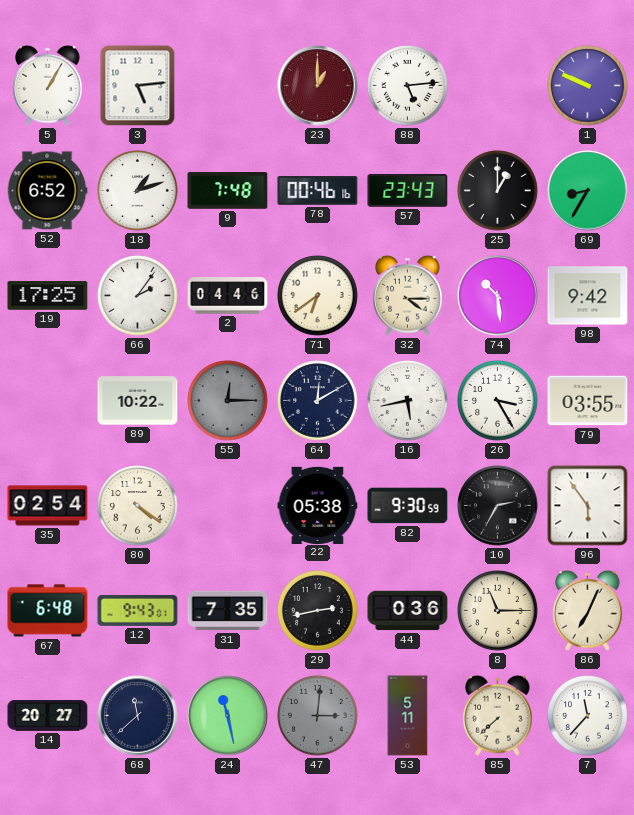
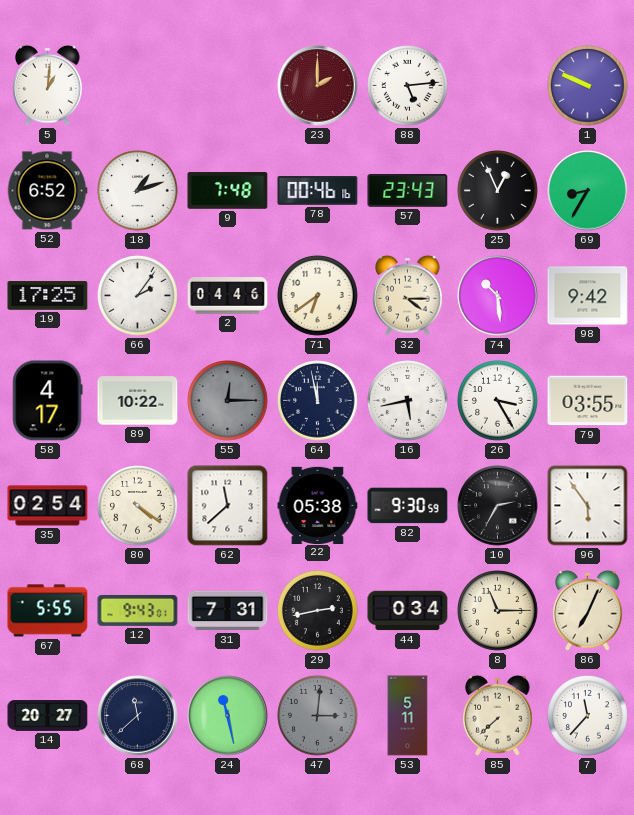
5: 1:05 -> 1:01
3: 5:14 -> none
23: 1:00 -> 2:00
25: 1:00 -> 12:56
58: none -> 4:17
64: 12:10 -> 11:58
62: none -> 11:38
67: 6:48 -> 5:55
31: 7:35 -> 7:31
44: 0:36 -> 0:34
